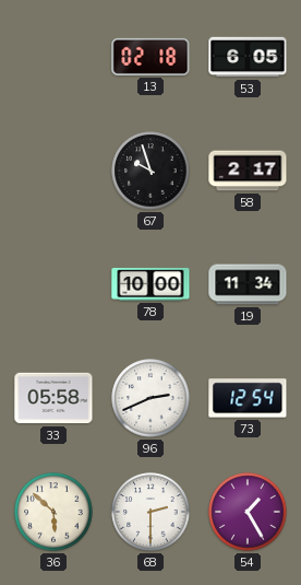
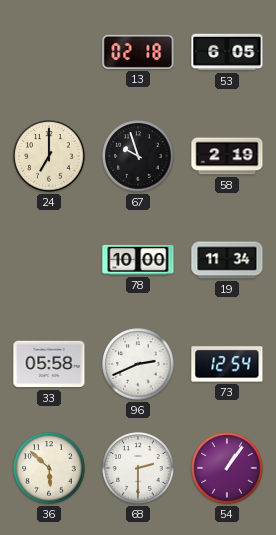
24: none -> 7:00
58: 2:17 -> 2:19
54: 1:25 -> 1:06
